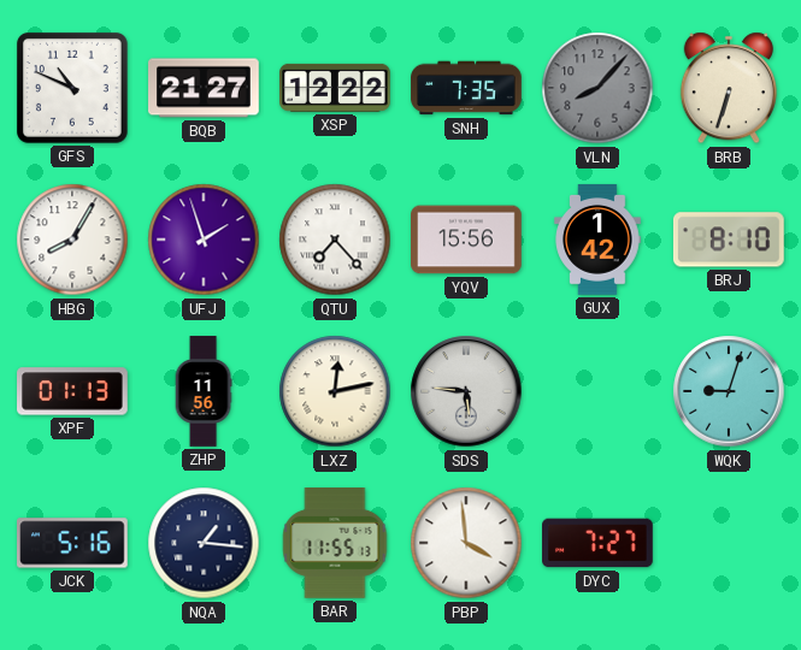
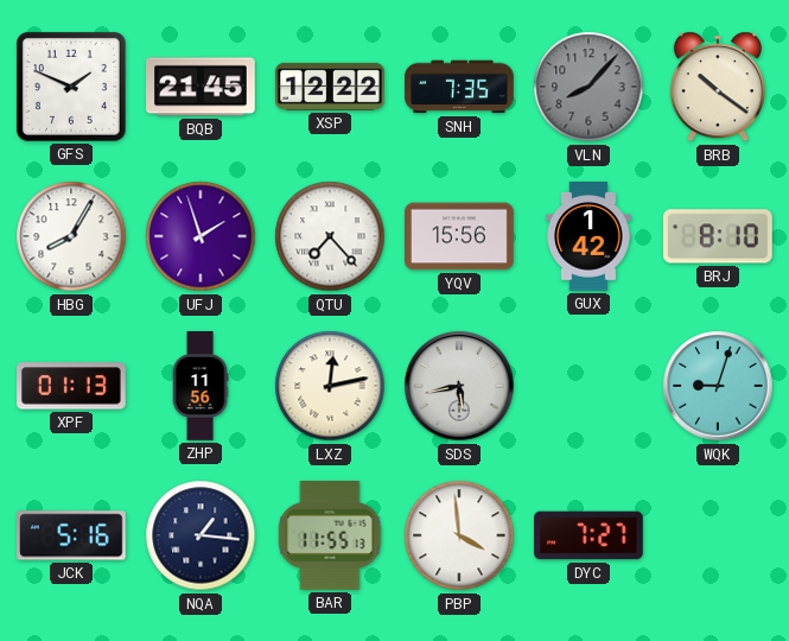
GFS: 10:49 -> 1:49
BQB: 21:27 -> 21:45
BRB: 6:33 -> 10:21
SDS: 5:46 -> 5:43
